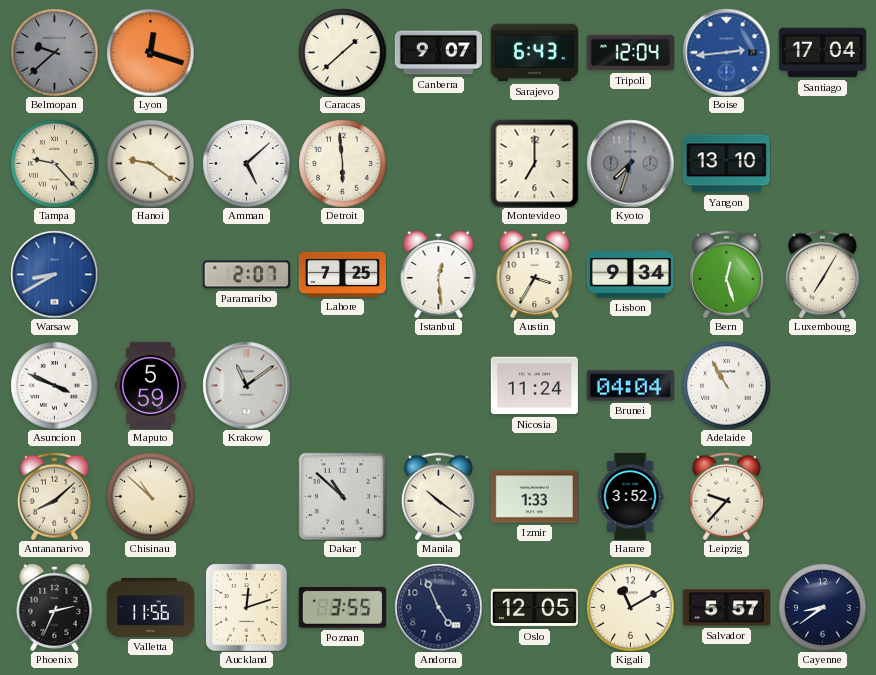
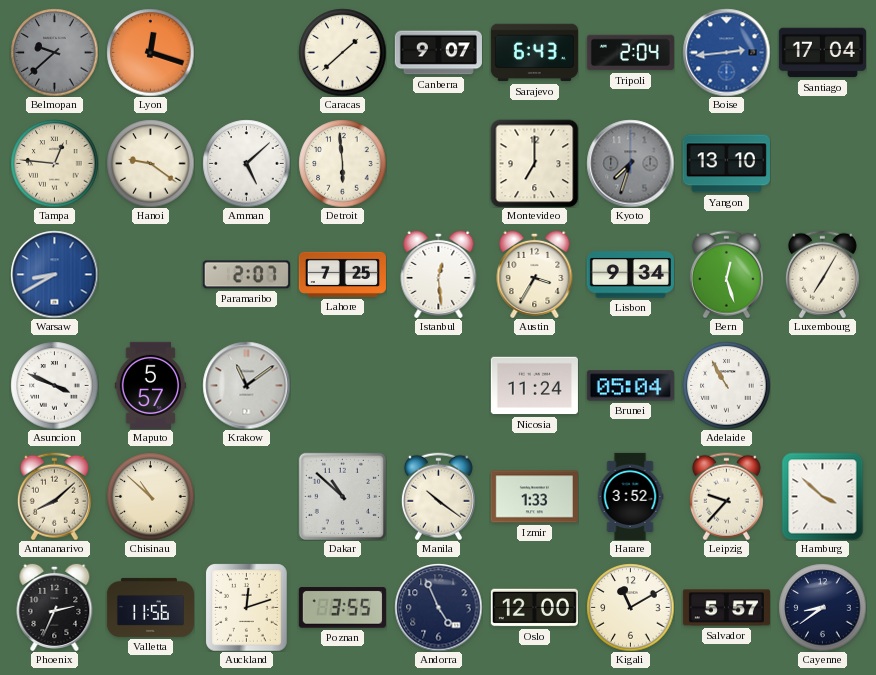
Tripoli: 12:04 -> 2:04
Tampa: 9:23 -> 12:46
Maputo: 5:59 -> 5:57
Brunei: 04:04 -> 05:04
Hamburg: none -> 3:52
Oslo: 12:05 -> 12:00
